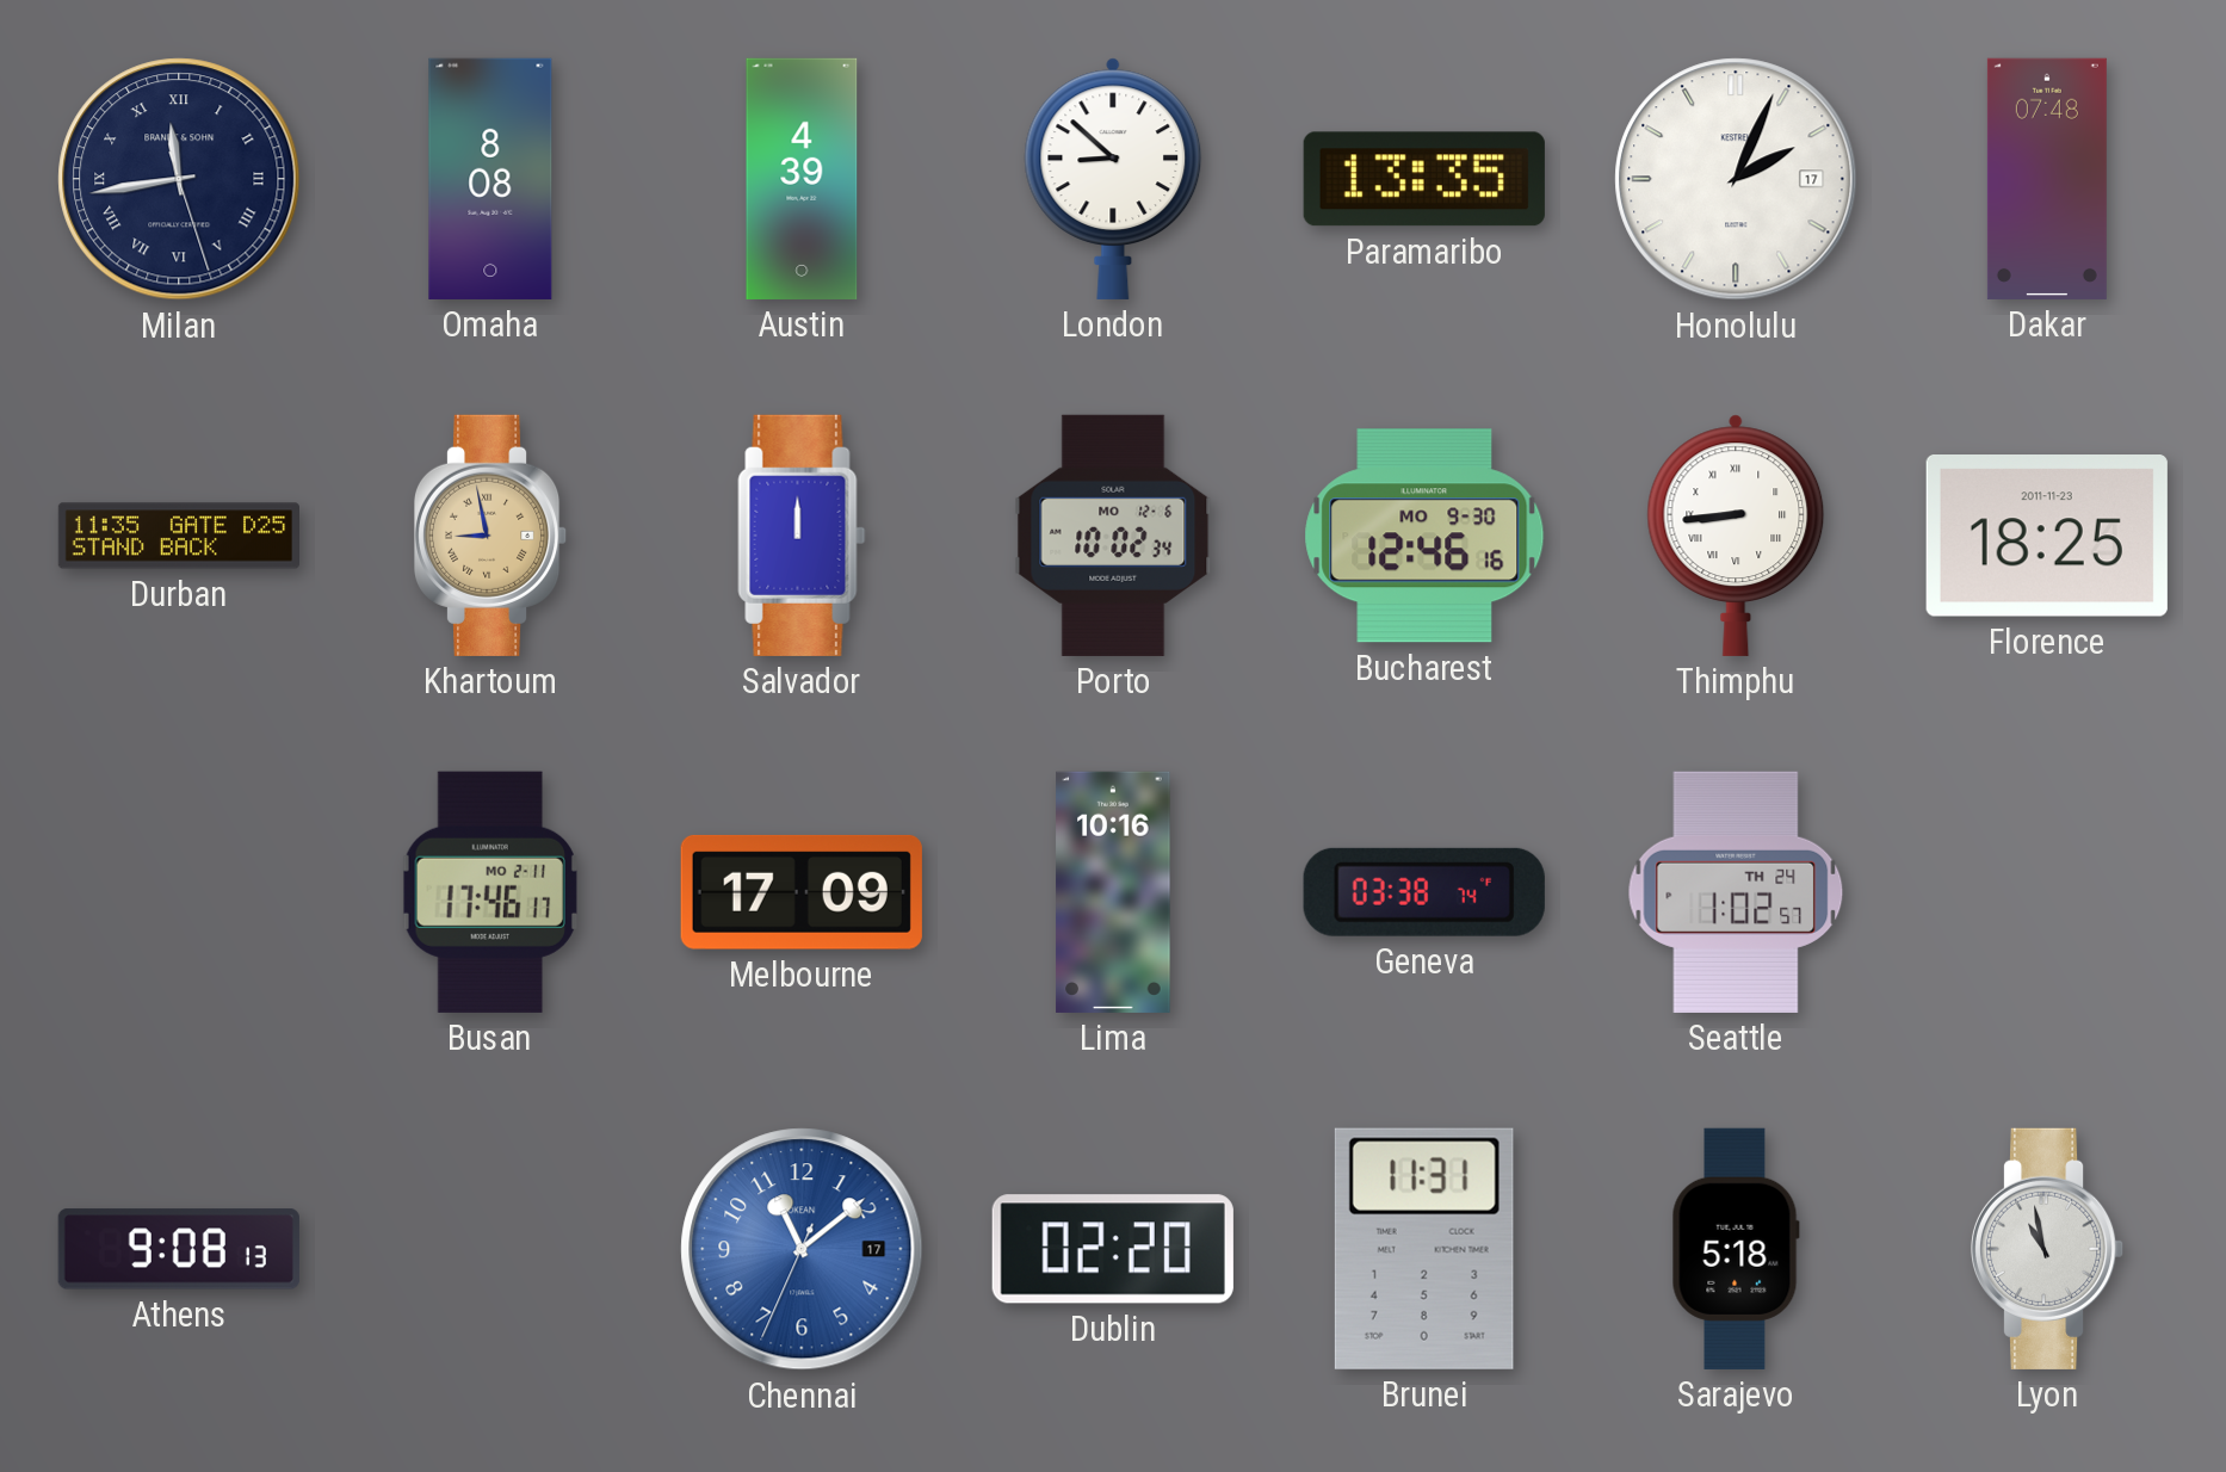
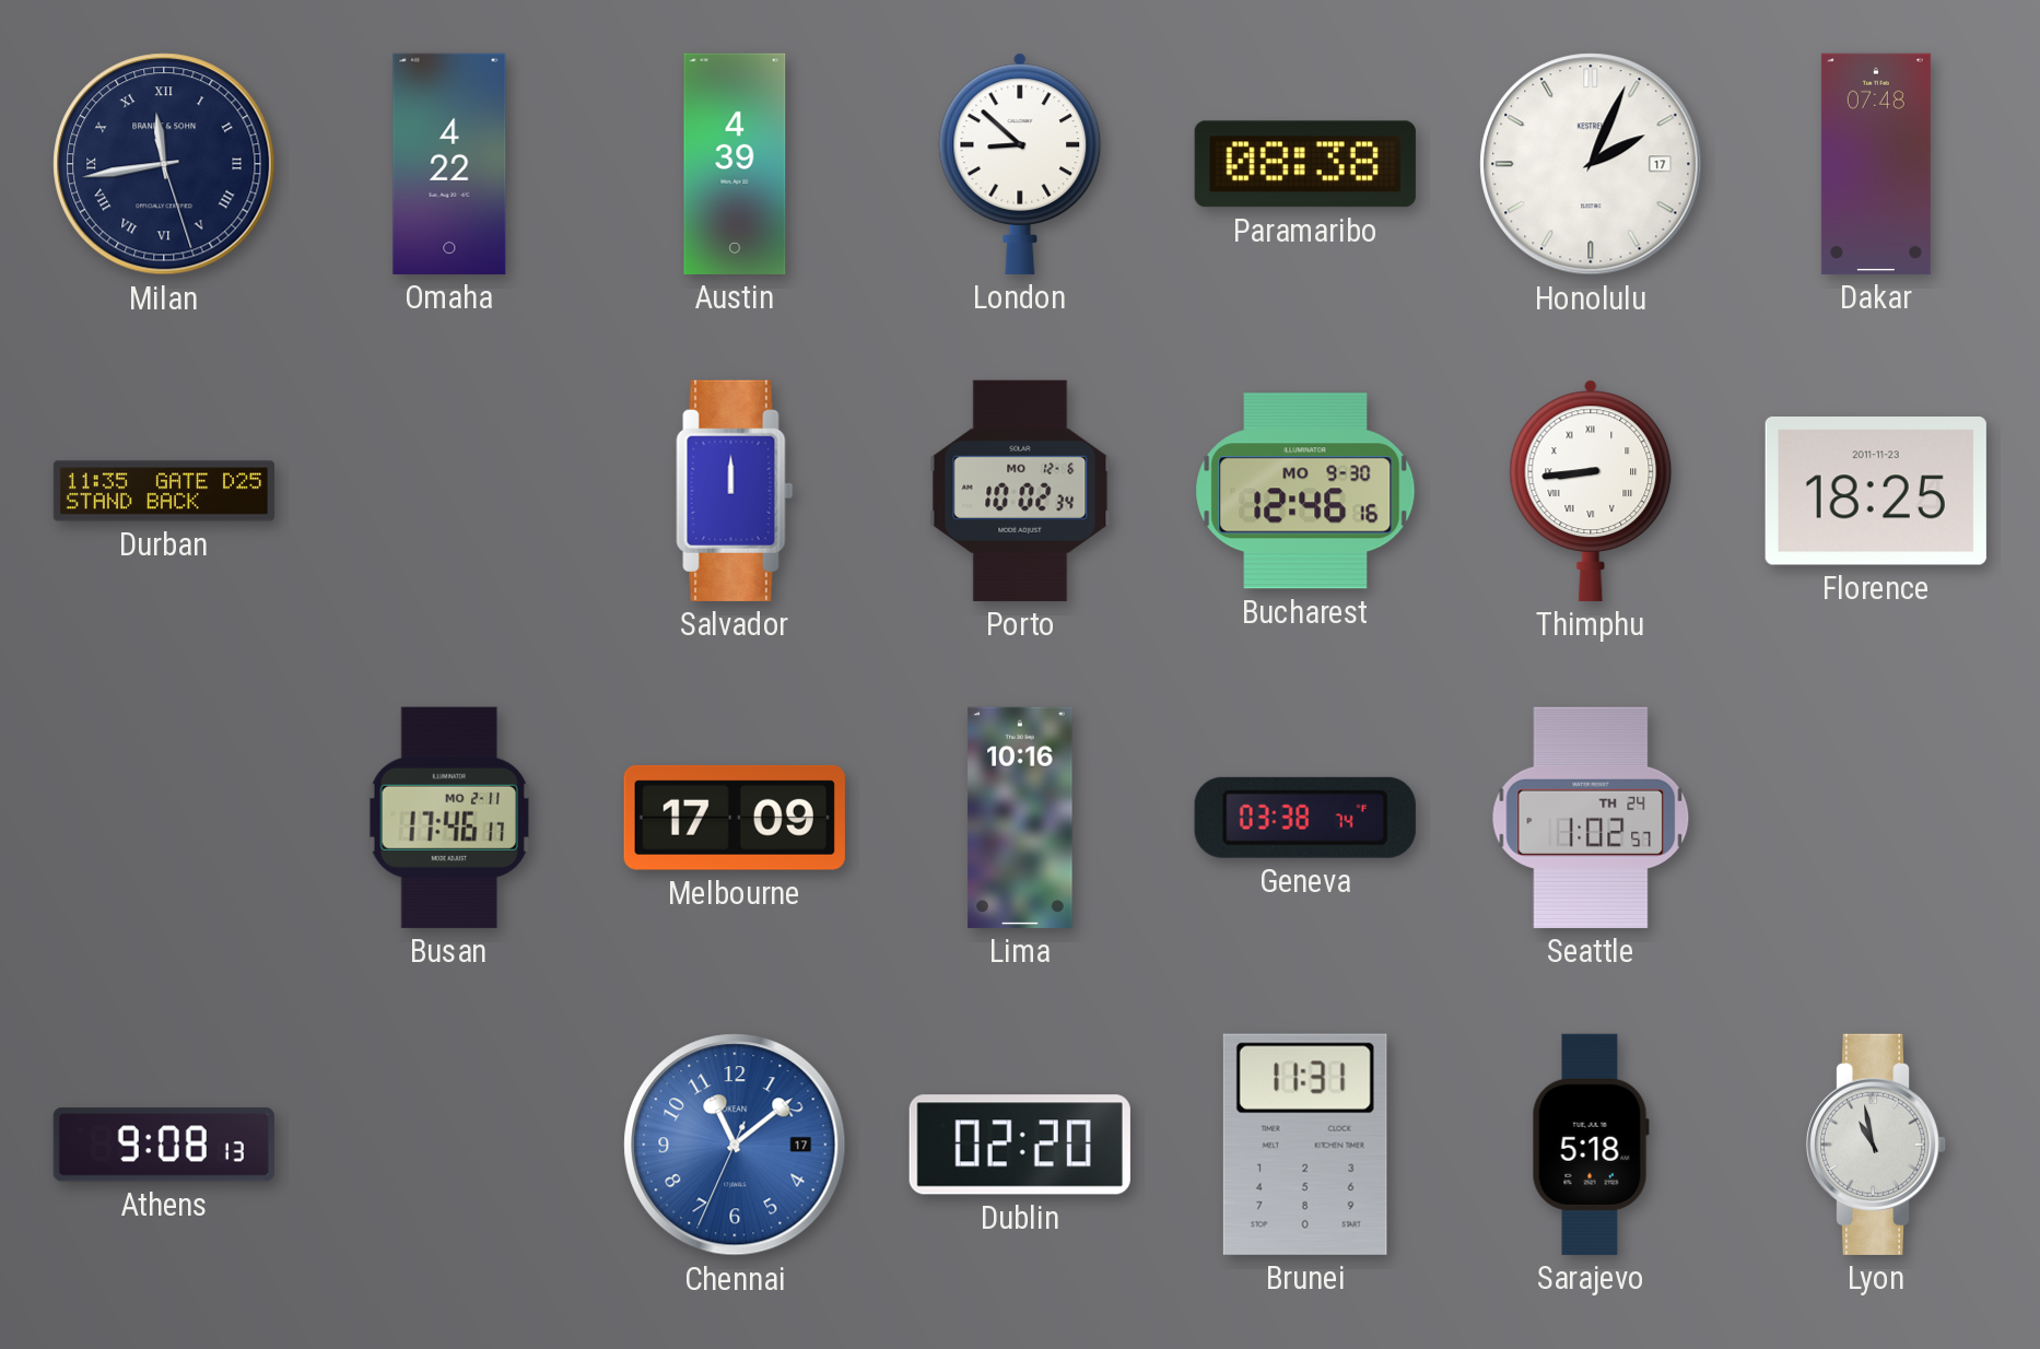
Omaha: 8:08 -> 4:22
Paramaribo: 13:35 -> 08:38
Khartoum: 8:58 -> none
